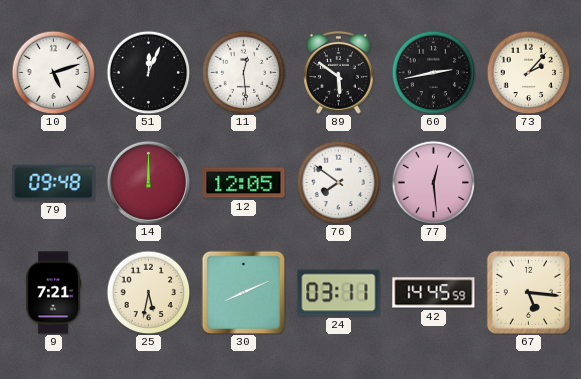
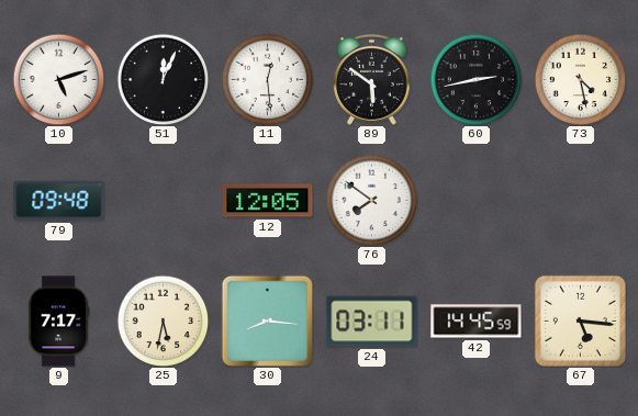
73: 2:07 -> 4:28
14: 12:00 -> none
77: 12:29 -> none
9: 7:21 -> 7:17
30: 8:11 -> 8:16
